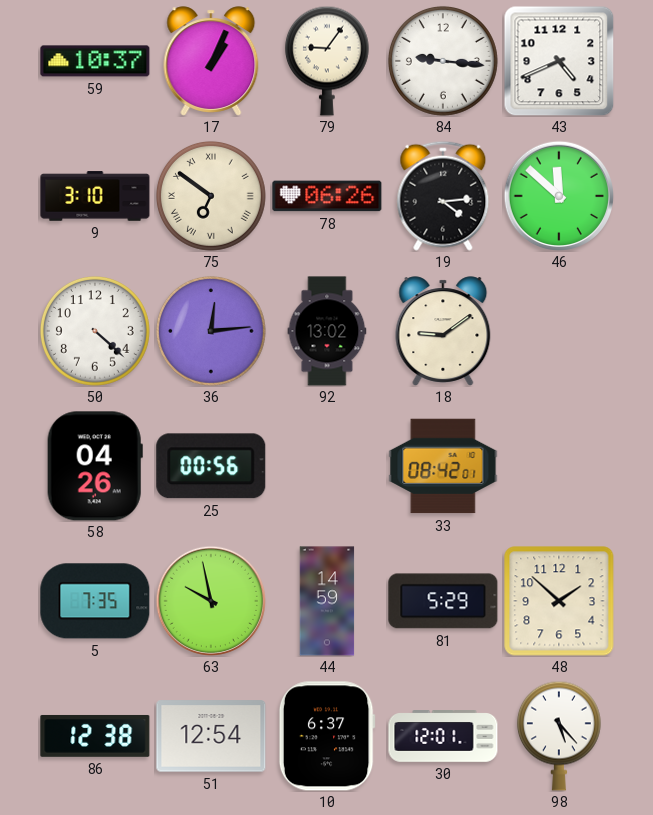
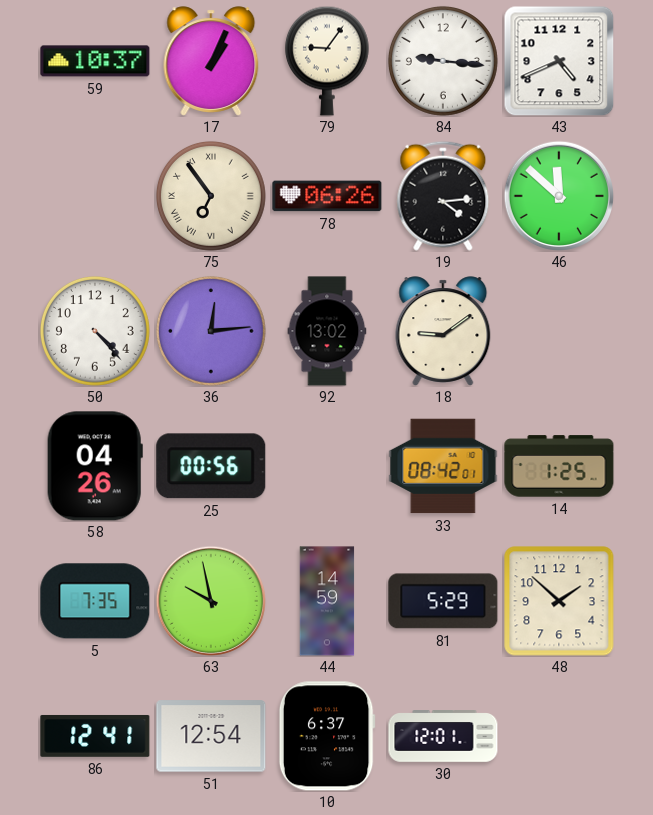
9: 3:10 -> none
75: 6:51 -> 6:54
50: 4:22 -> 4:23
14: none -> 1:25
86: 12:38 -> 12:41
98: 5:23 -> none
